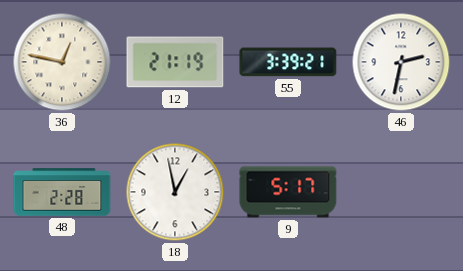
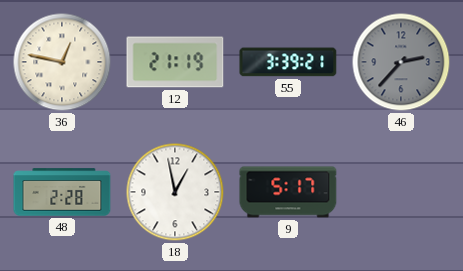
46: 2:32 -> 2:37
46 dial: white -> grey
